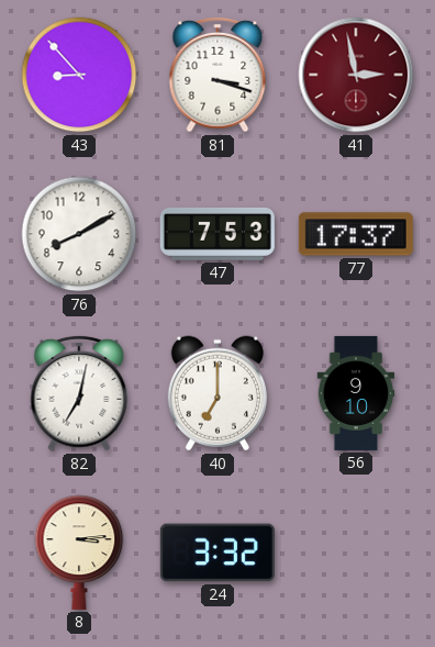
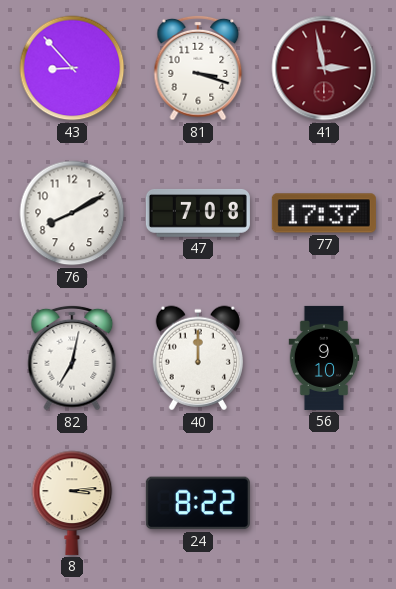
47: 7:53 -> 7:08
40: 7:00 -> 12:00
24: 3:32 -> 8:22
